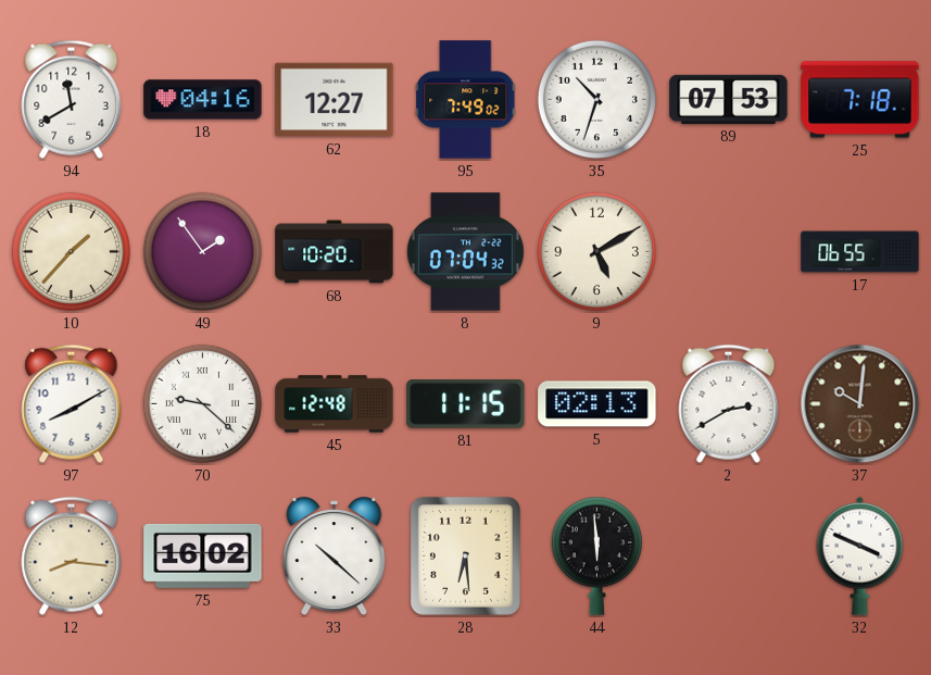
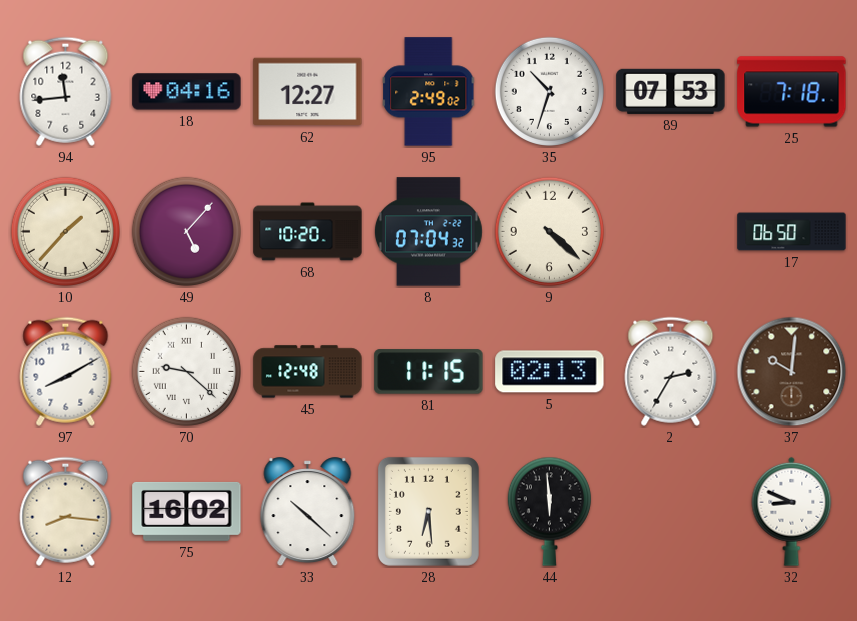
94: 11:40 -> 11:44
95: 7:49 -> 2:49
49: 1:54 -> 5:07
9: 5:10 -> 4:22
17: 06:55 -> 06:50
2: 2:40 -> 2:35
32: 3:49 -> 8:49
